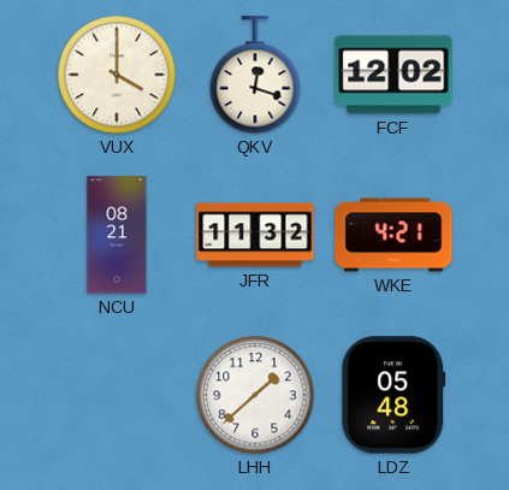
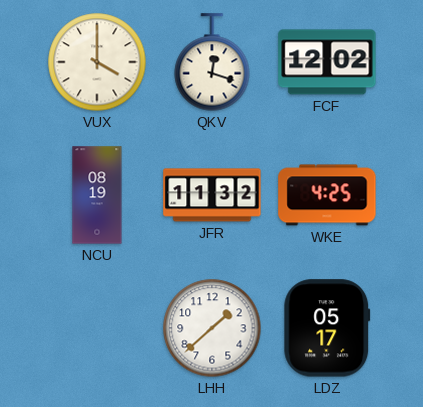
NCU: 08:21 -> 08:19
WKE: 4:21 -> 4:25
LDZ: 05:48 -> 05:17
